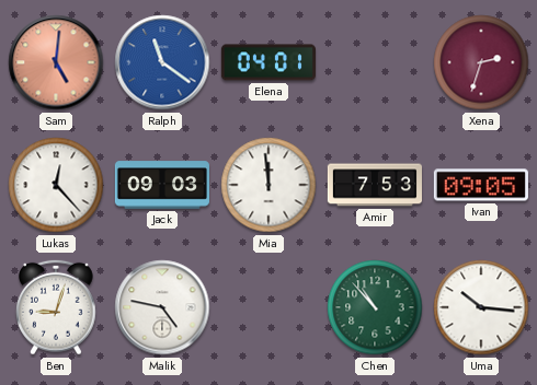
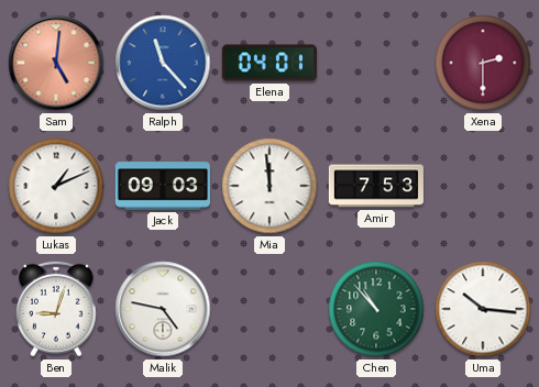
Ralph: 11:21 -> 11:23
Xena: 2:33 -> 2:30
Lukas: 12:23 -> 1:11
Ivan: 09:05 -> none
